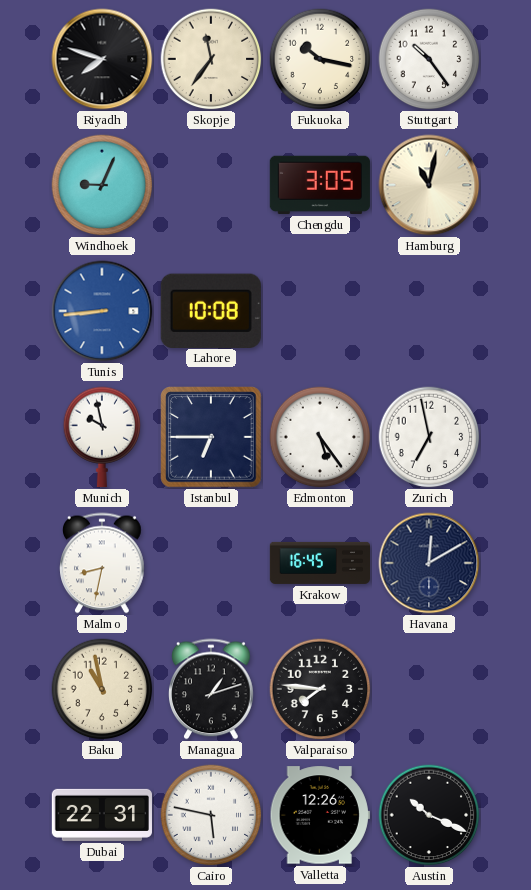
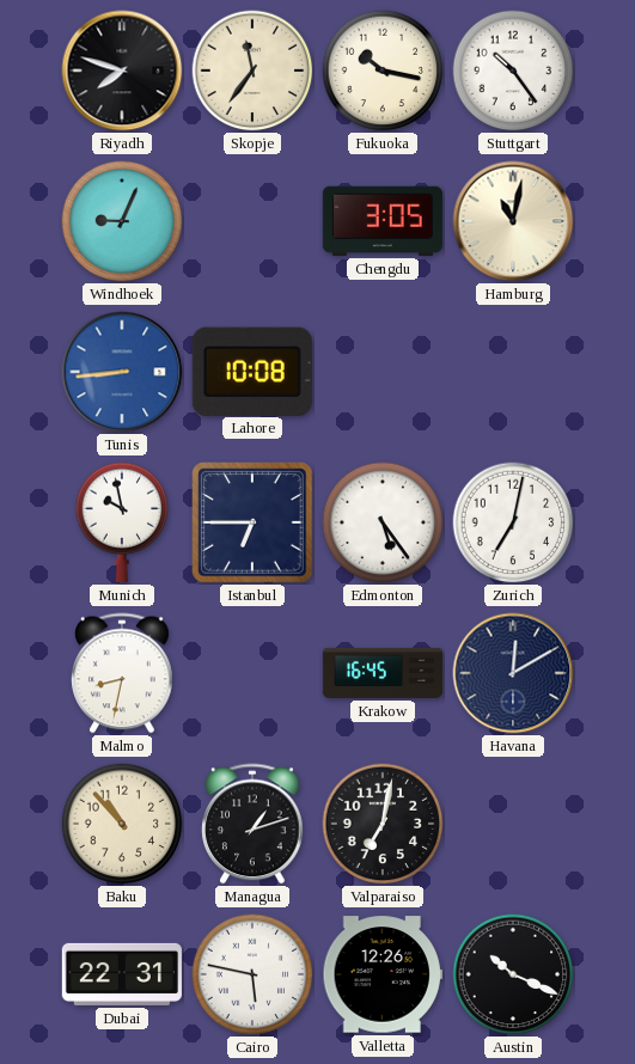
Zurich: 6:58 -> 7:02
Baku: 10:58 -> 10:53
Valparaiso: 7:46 -> 7:02
